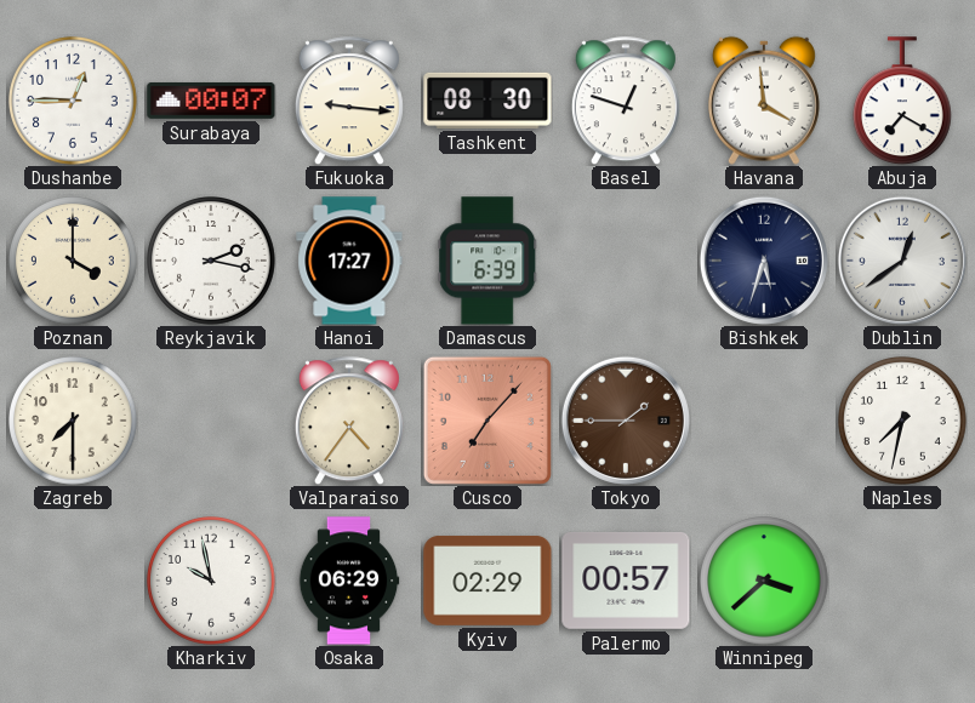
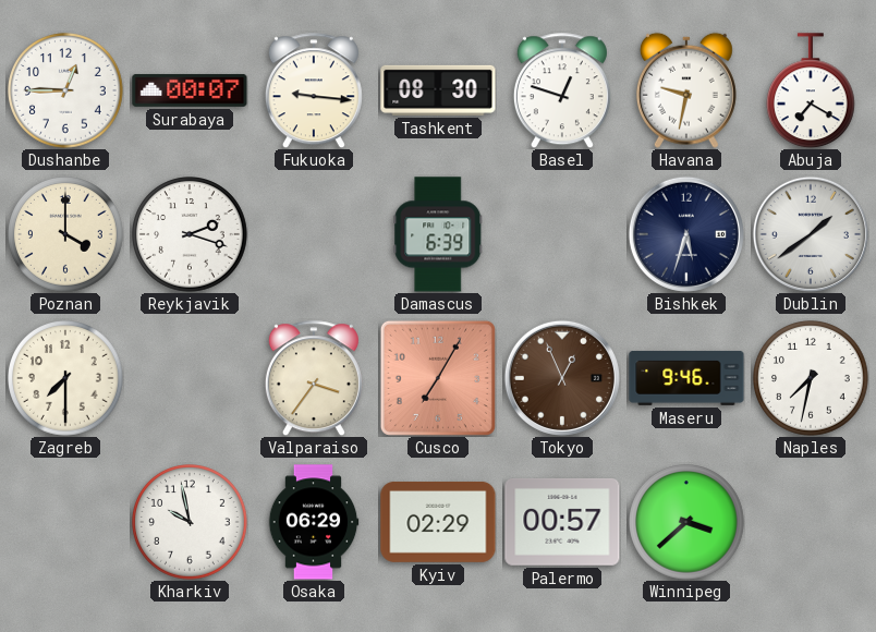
Havana: 3:59 -> 9:32
Reykjavik: 2:17 -> 2:18
Hanoi: 17:27 -> none
Dublin: 12:39 -> 1:39
Valparaiso: 4:36 -> 3:36
Cusco: 7:07 -> 7:05
Tokyo: 1:45 -> 12:56
Maseru: none -> 9:46
